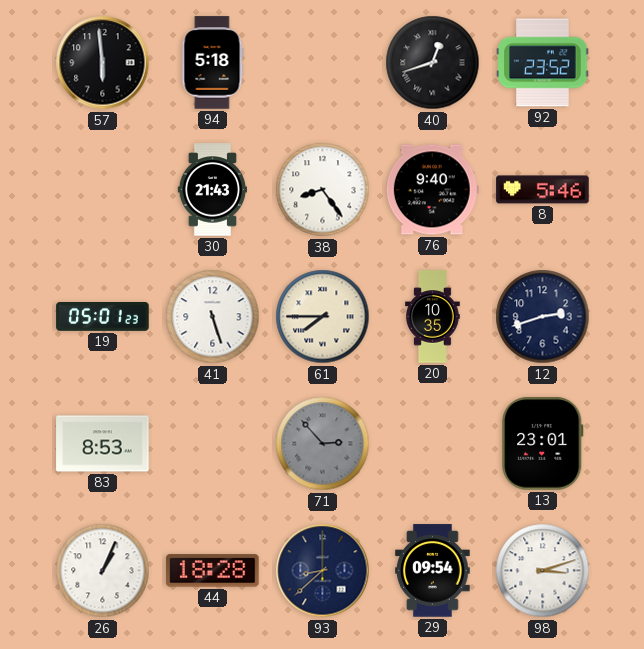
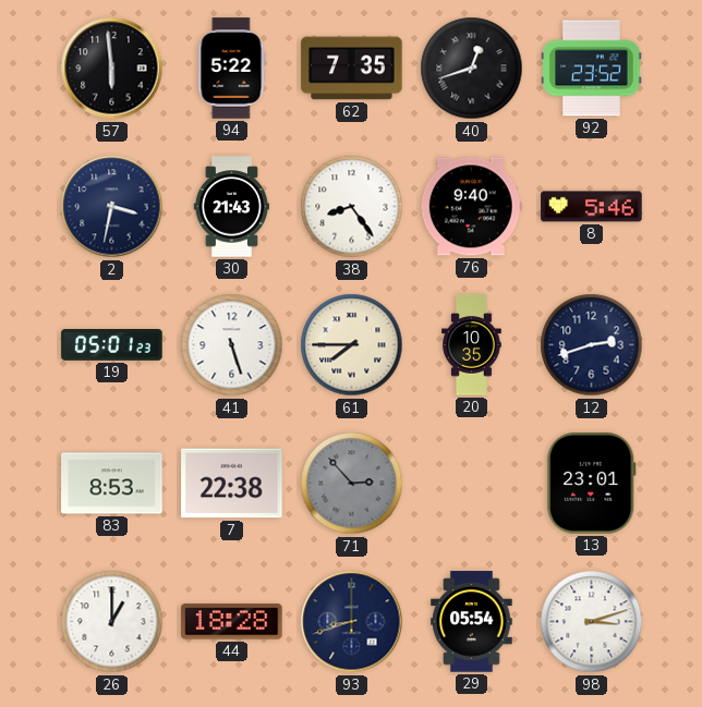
94: 5:18 -> 5:22
62: none -> 7:35
2: none -> 3:32
7: none -> 22:38
26: 1:04 -> 1:00
93: 8:38 -> 8:42
29: 09:54 -> 05:54
